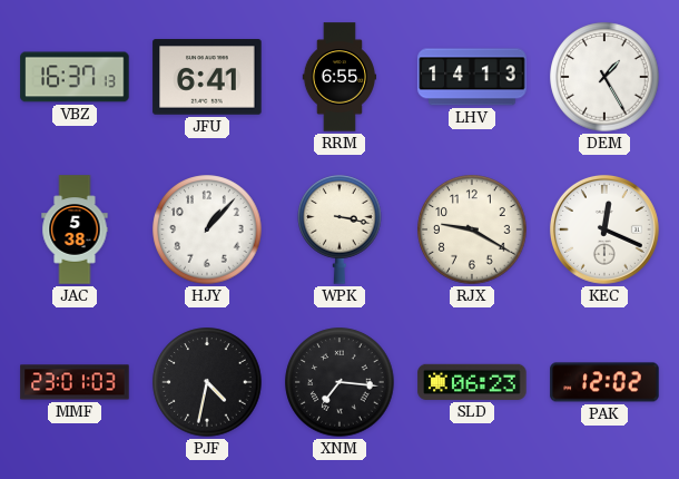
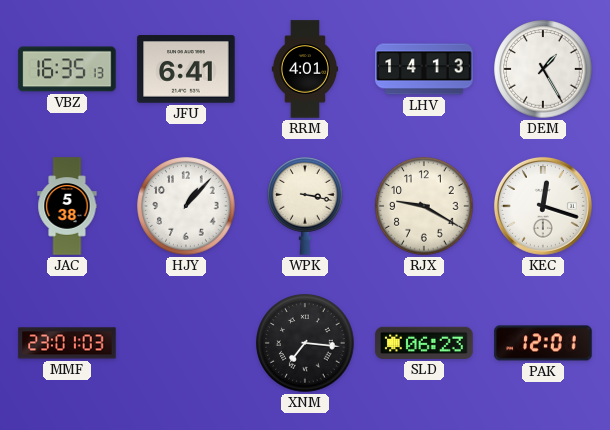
VBZ: 16:37 -> 16:35
RRM: 6:55 -> 4:01
KEC: 12:19 -> 12:18
PJF: 4:32 -> none
PAK: 12:02 -> 12:01
